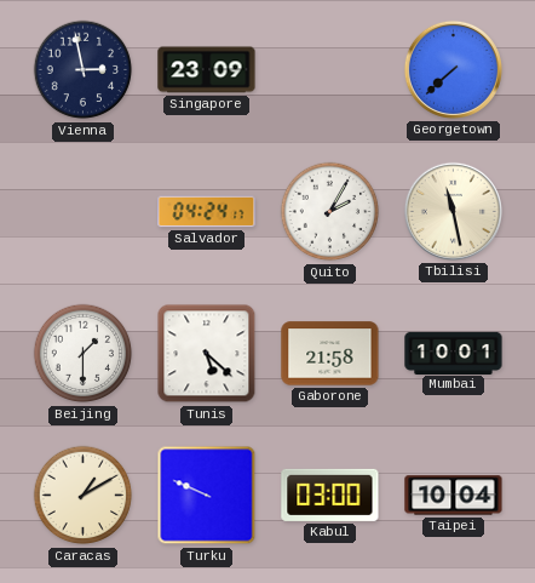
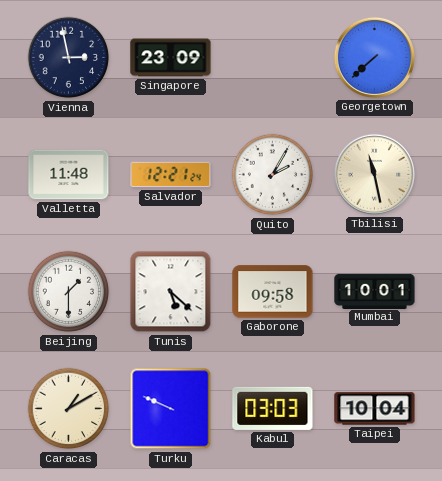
Valletta: none -> 11:48
Salvador: 04:24 -> 12:21
Gaborone: 21:58 -> 09:58
Kabul: 03:00 -> 03:03
